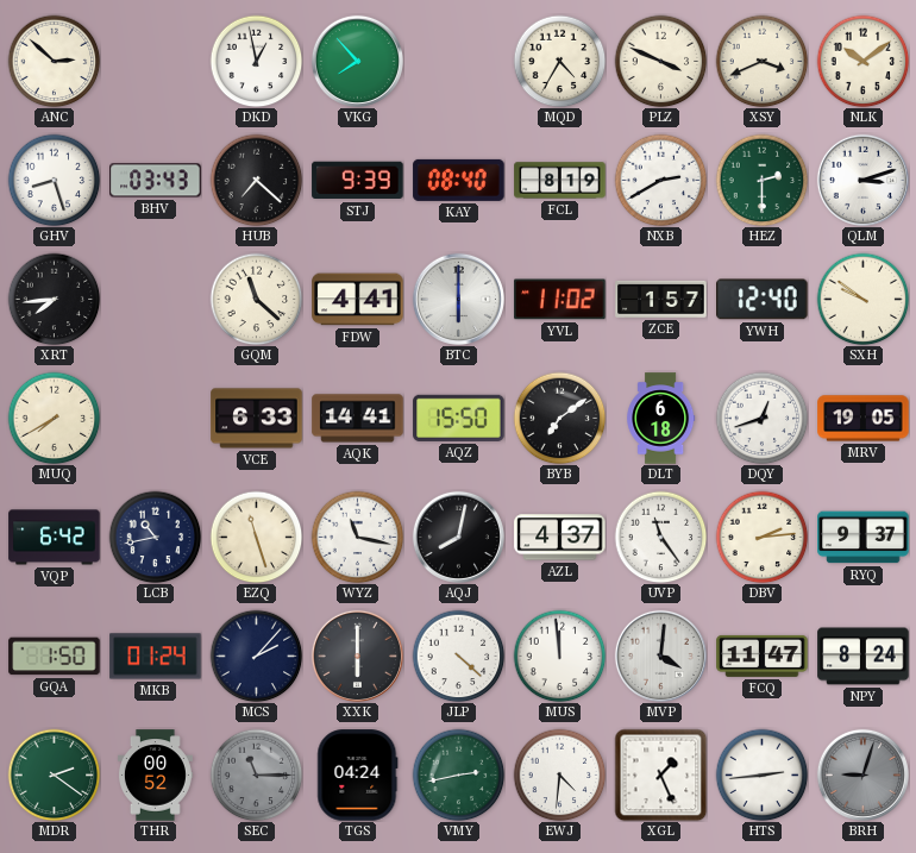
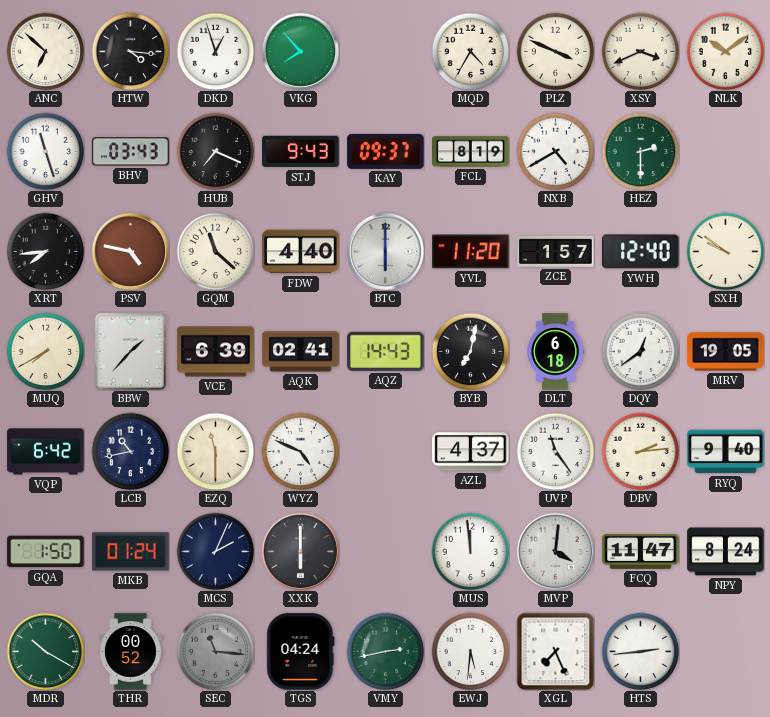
ANC: 2:52 -> 6:52
HTW: none -> 4:16
DKD: 12:58 -> 12:57
GHV: 8:27 -> 11:27
HUB: 7:22 -> 7:19
STJ: 9:39 -> 9:43
KAY: 08:40 -> 09:37
NXB: 2:40 -> 4:40
QLM: 3:12 -> none
PSV: none -> 4:47
FDW: 4:41 -> 4:40
YVL: 11:02 -> 11:20
BBW: none -> 1:37
VCE: 6:33 -> 6:39
AQK: 14:41 -> 02:41
AQZ: 15:50 -> 14:43
BYB: 7:09 -> 7:02
DQY: 12:42 -> 12:39
EZQ: 11:27 -> 11:30
WYZ: 11:17 -> 4:49
AQJ: 8:02 -> none
RYQ: 9:37 -> 9:40
MCS: 2:07 -> 2:04
JLP: 4:22 -> none
MDR: 2:21 -> 10:20
SEC: 11:15 -> 11:16
EWJ: 4:31 -> 5:31
XGL: 1:26 -> 7:26
BRH: 9:03 -> none
